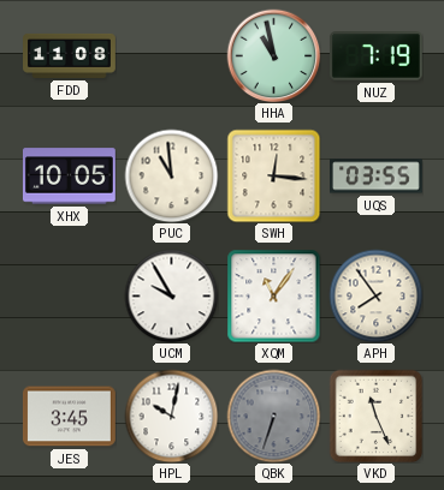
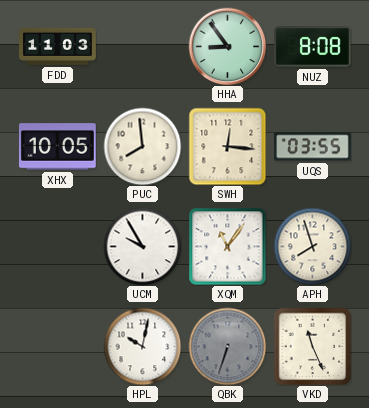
FDD: 11:08 -> 11:03
HHA: 10:58 -> 8:54
NUZ: 7:19 -> 8:08
PUC: 10:59 -> 7:59
APH: 7:54 -> 7:57
JES: 3:45 -> none
